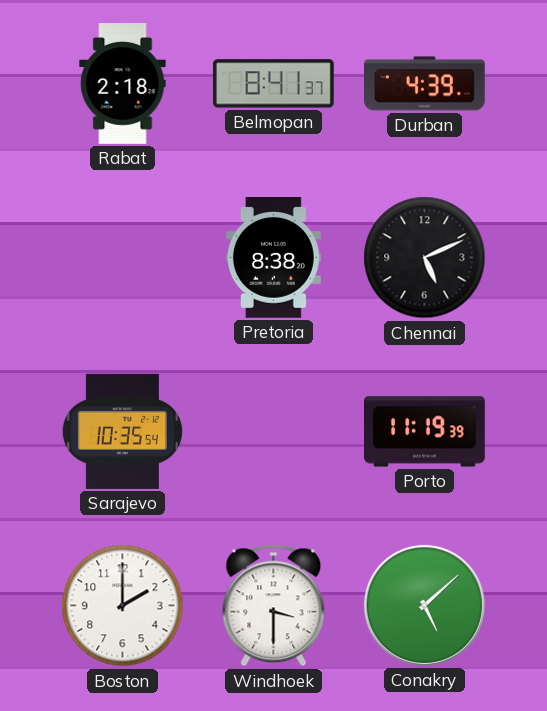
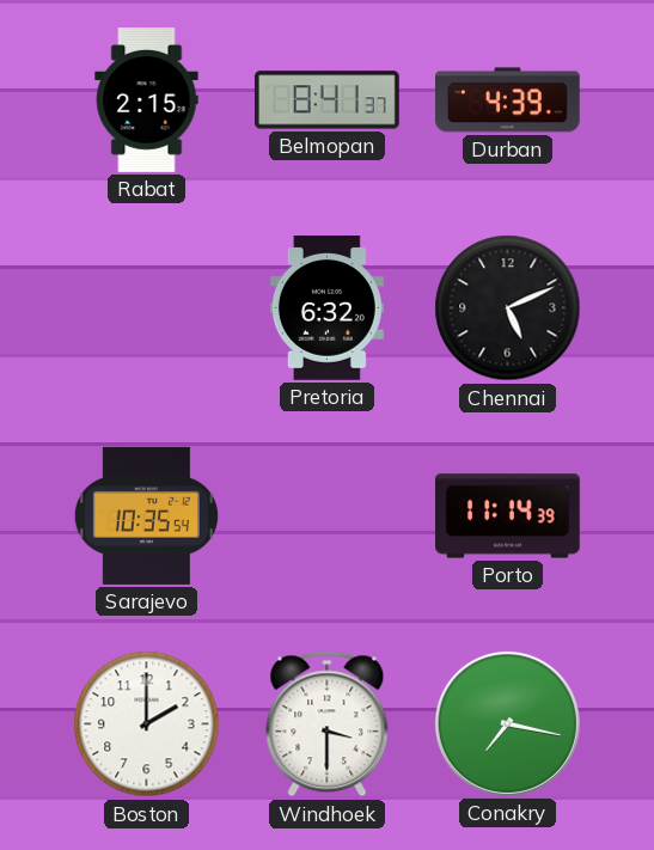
Rabat: 2:18 -> 2:15
Pretoria: 8:38 -> 6:32
Porto: 11:19 -> 11:14
Conakry: 5:08 -> 7:17
